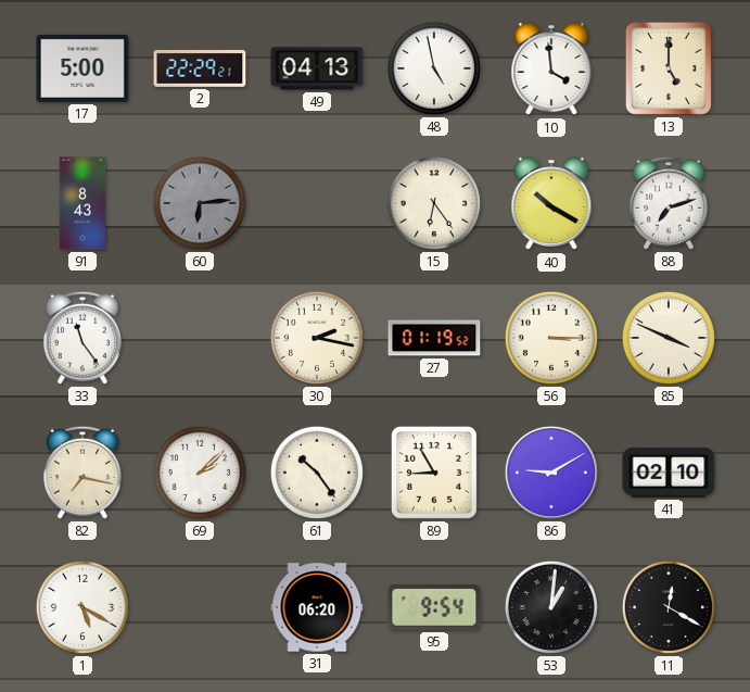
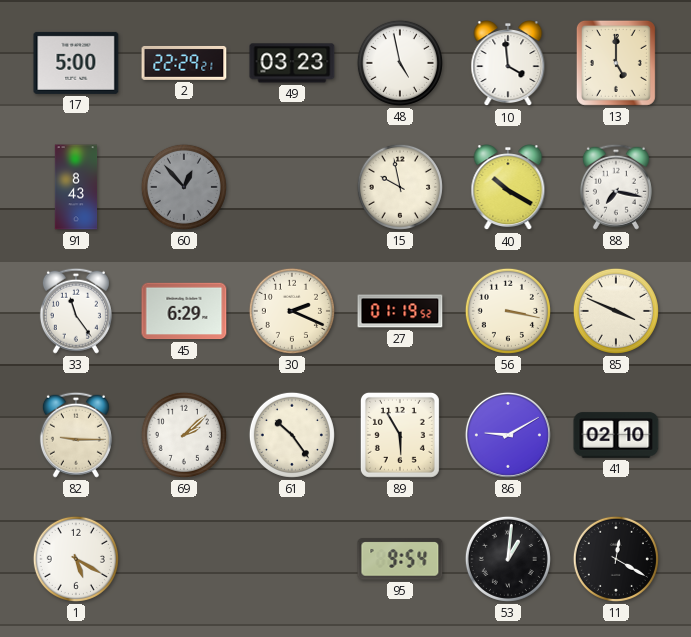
49: 04:13 -> 03:23
60: 6:14 -> 12:53
15: 6:24 -> 9:58
88: 7:12 -> 7:17
45: none -> 6:29
30: 2:17 -> 2:19
56: 3:15 -> 3:17
82: 7:17 -> 9:15
89: 8:55 -> 5:55
31: 06:20 -> none
